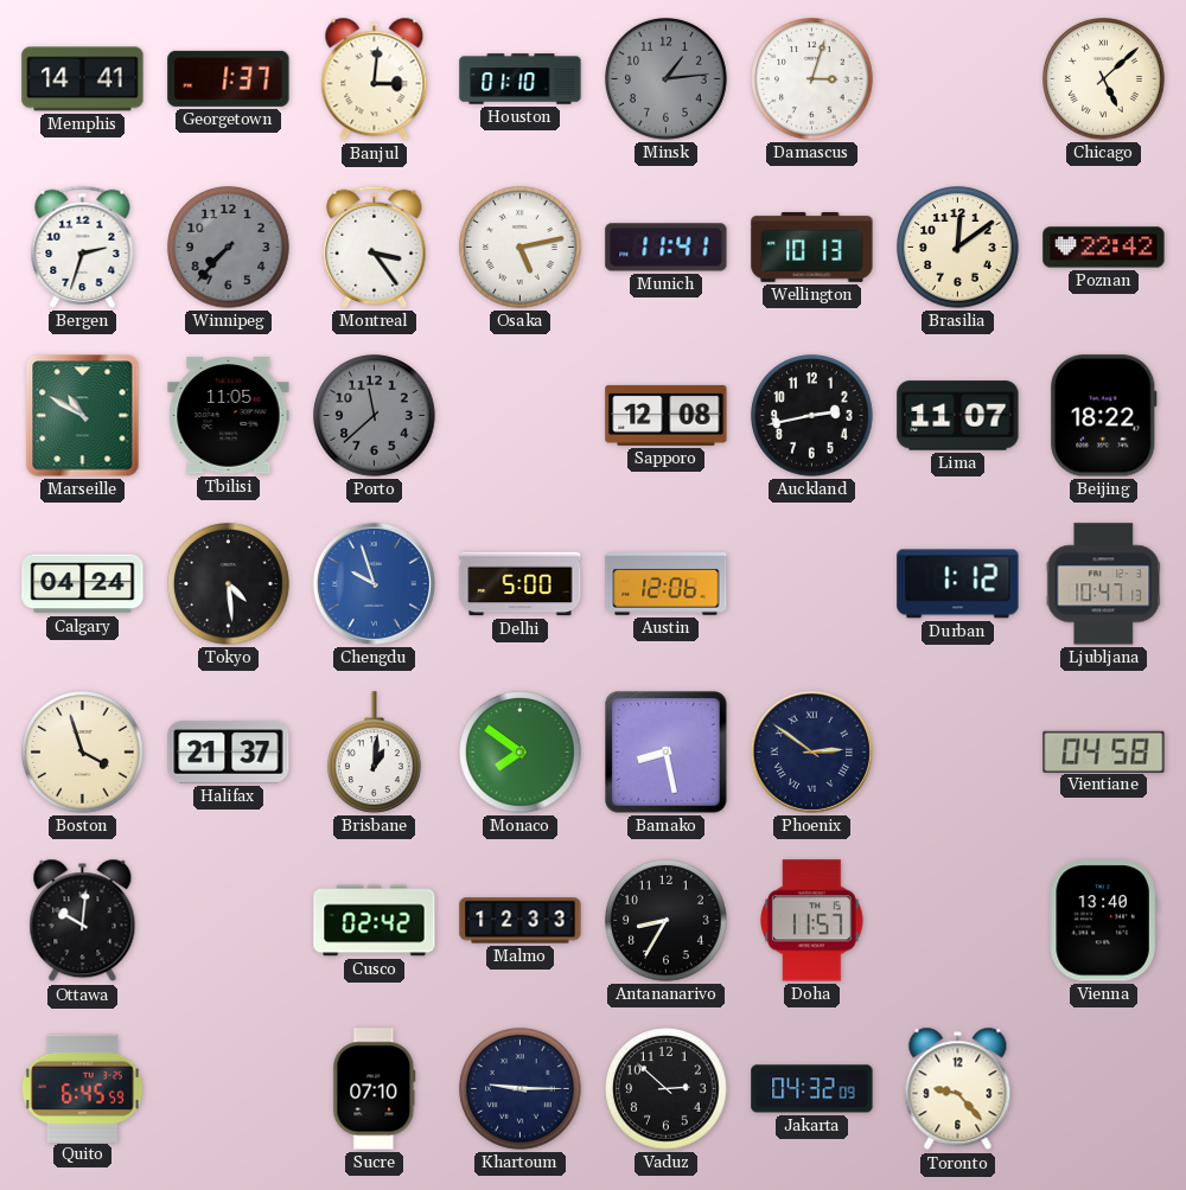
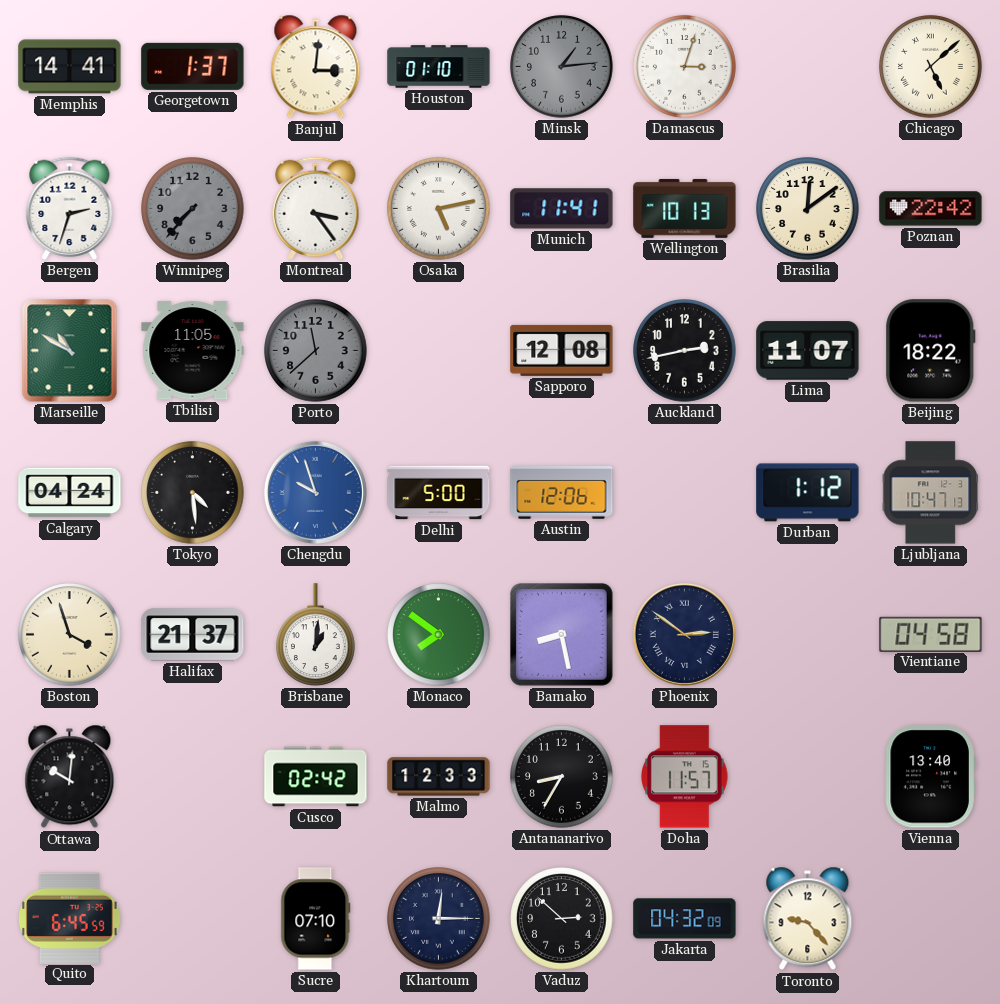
Khartoum: 9:15 -> 12:15
